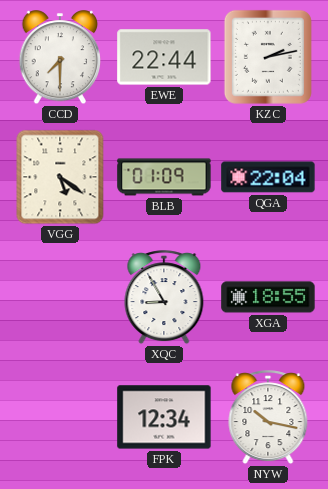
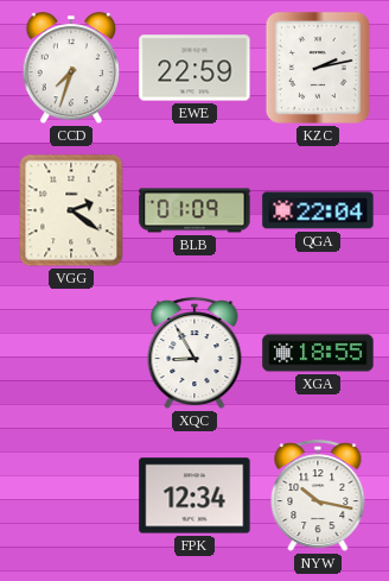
CCD: 7:30 -> 7:33
EWE: 22:44 -> 22:59
VGG: 5:21 -> 2:21
